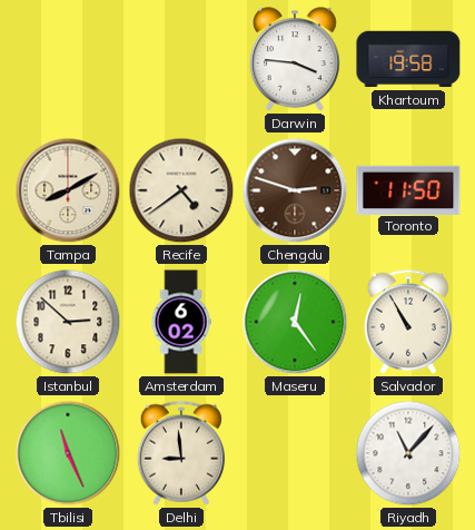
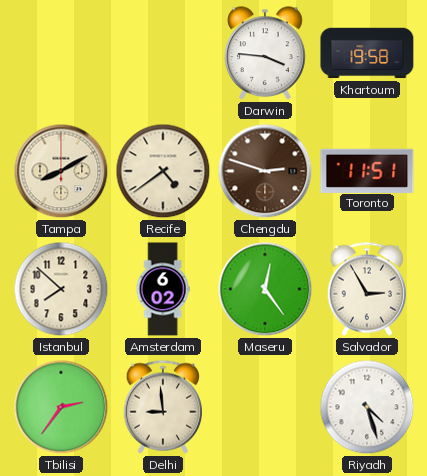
Toronto: 11:50 -> 11:51
Istanbul: 2:52 -> 7:52
Salvador: 10:55 -> 2:55
Tbilisi: 11:26 -> 2:36
Riyadh: 11:07 -> 4:27
